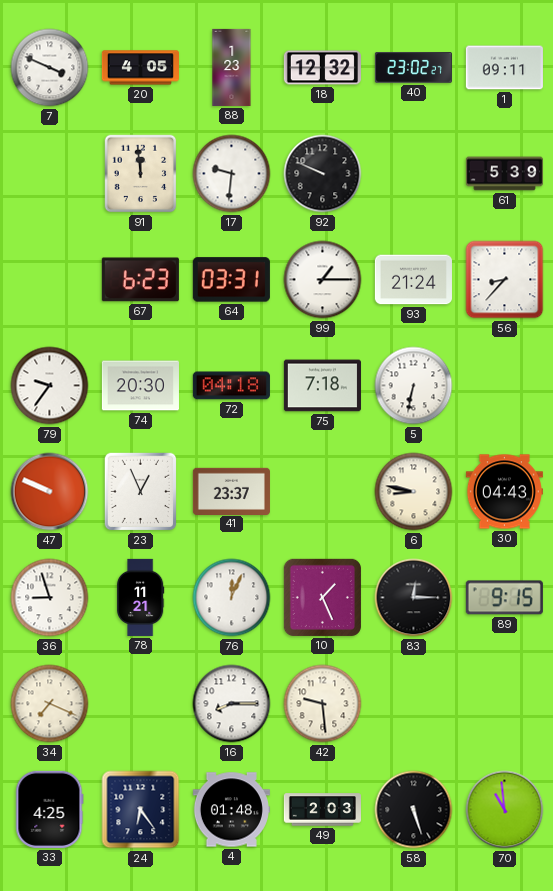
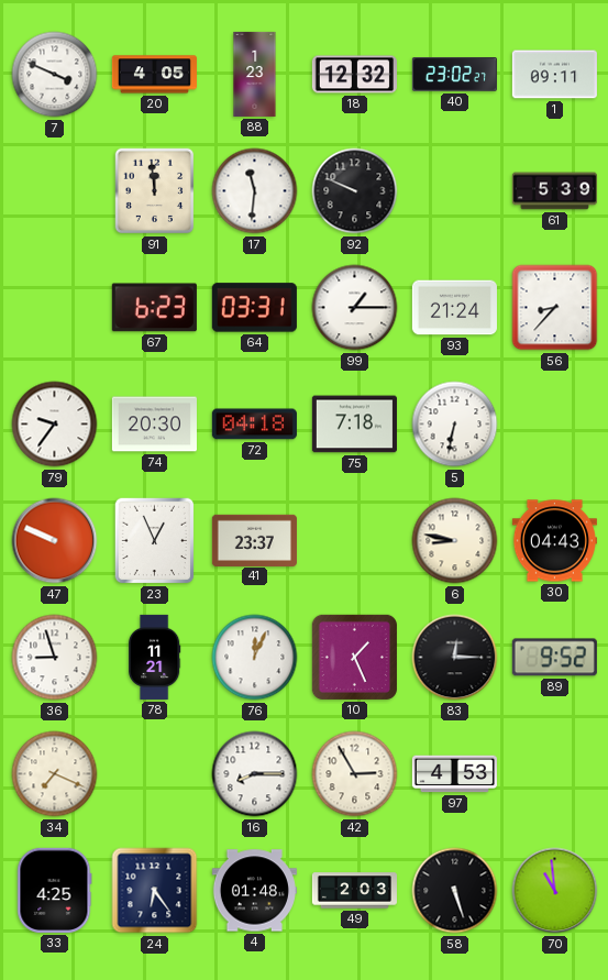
17: 9:31 -> 11:31
89: 9:15 -> 9:52
42: 9:29 -> 2:55
97: none -> 4:53
